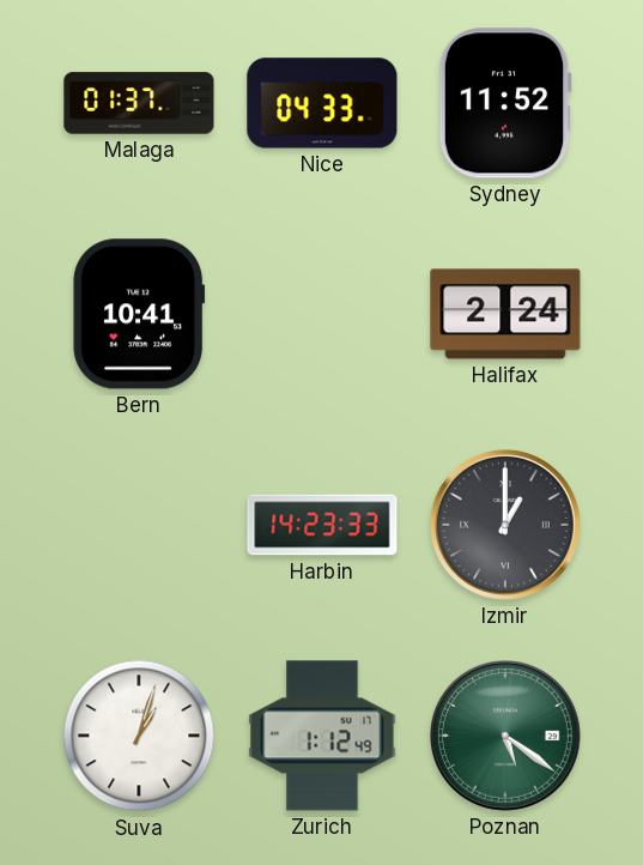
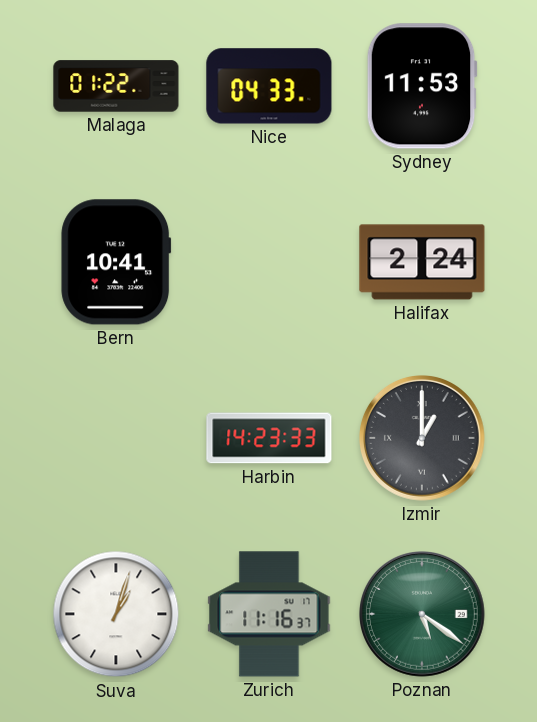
Malaga: 01:37 -> 01:22
Sydney: 11:52 -> 11:53
Zurich: 1:12 -> 11:16
